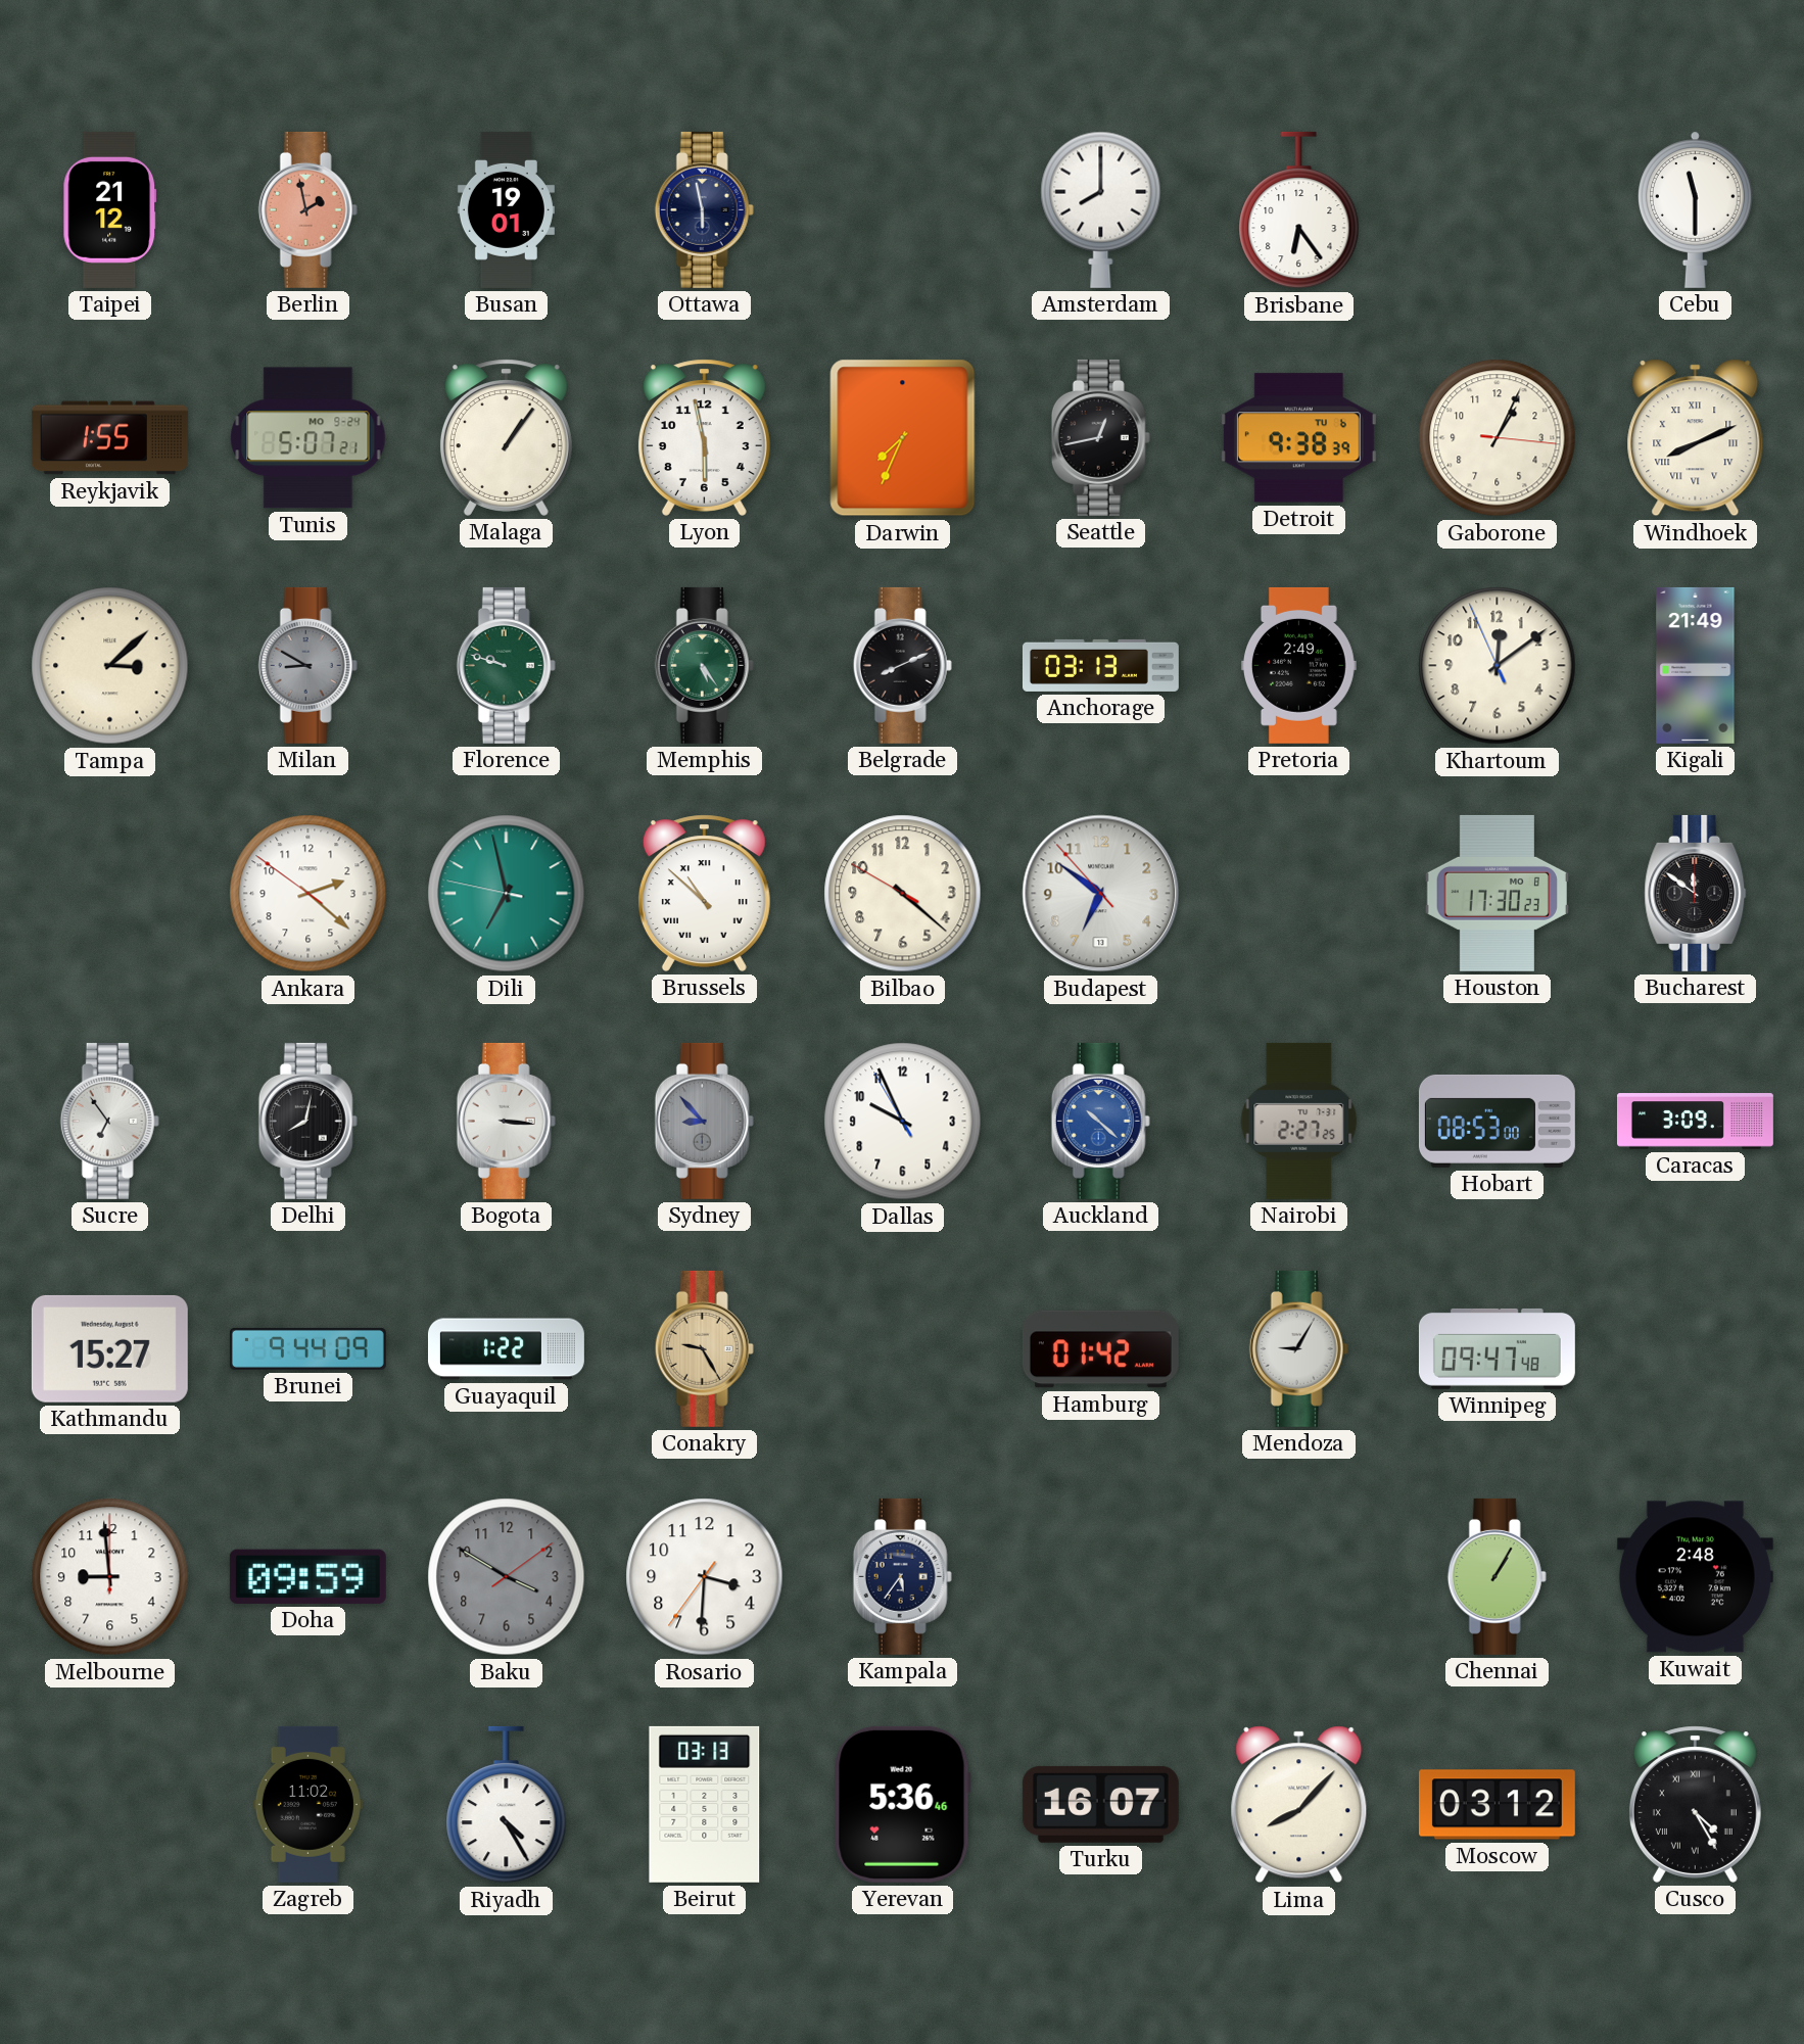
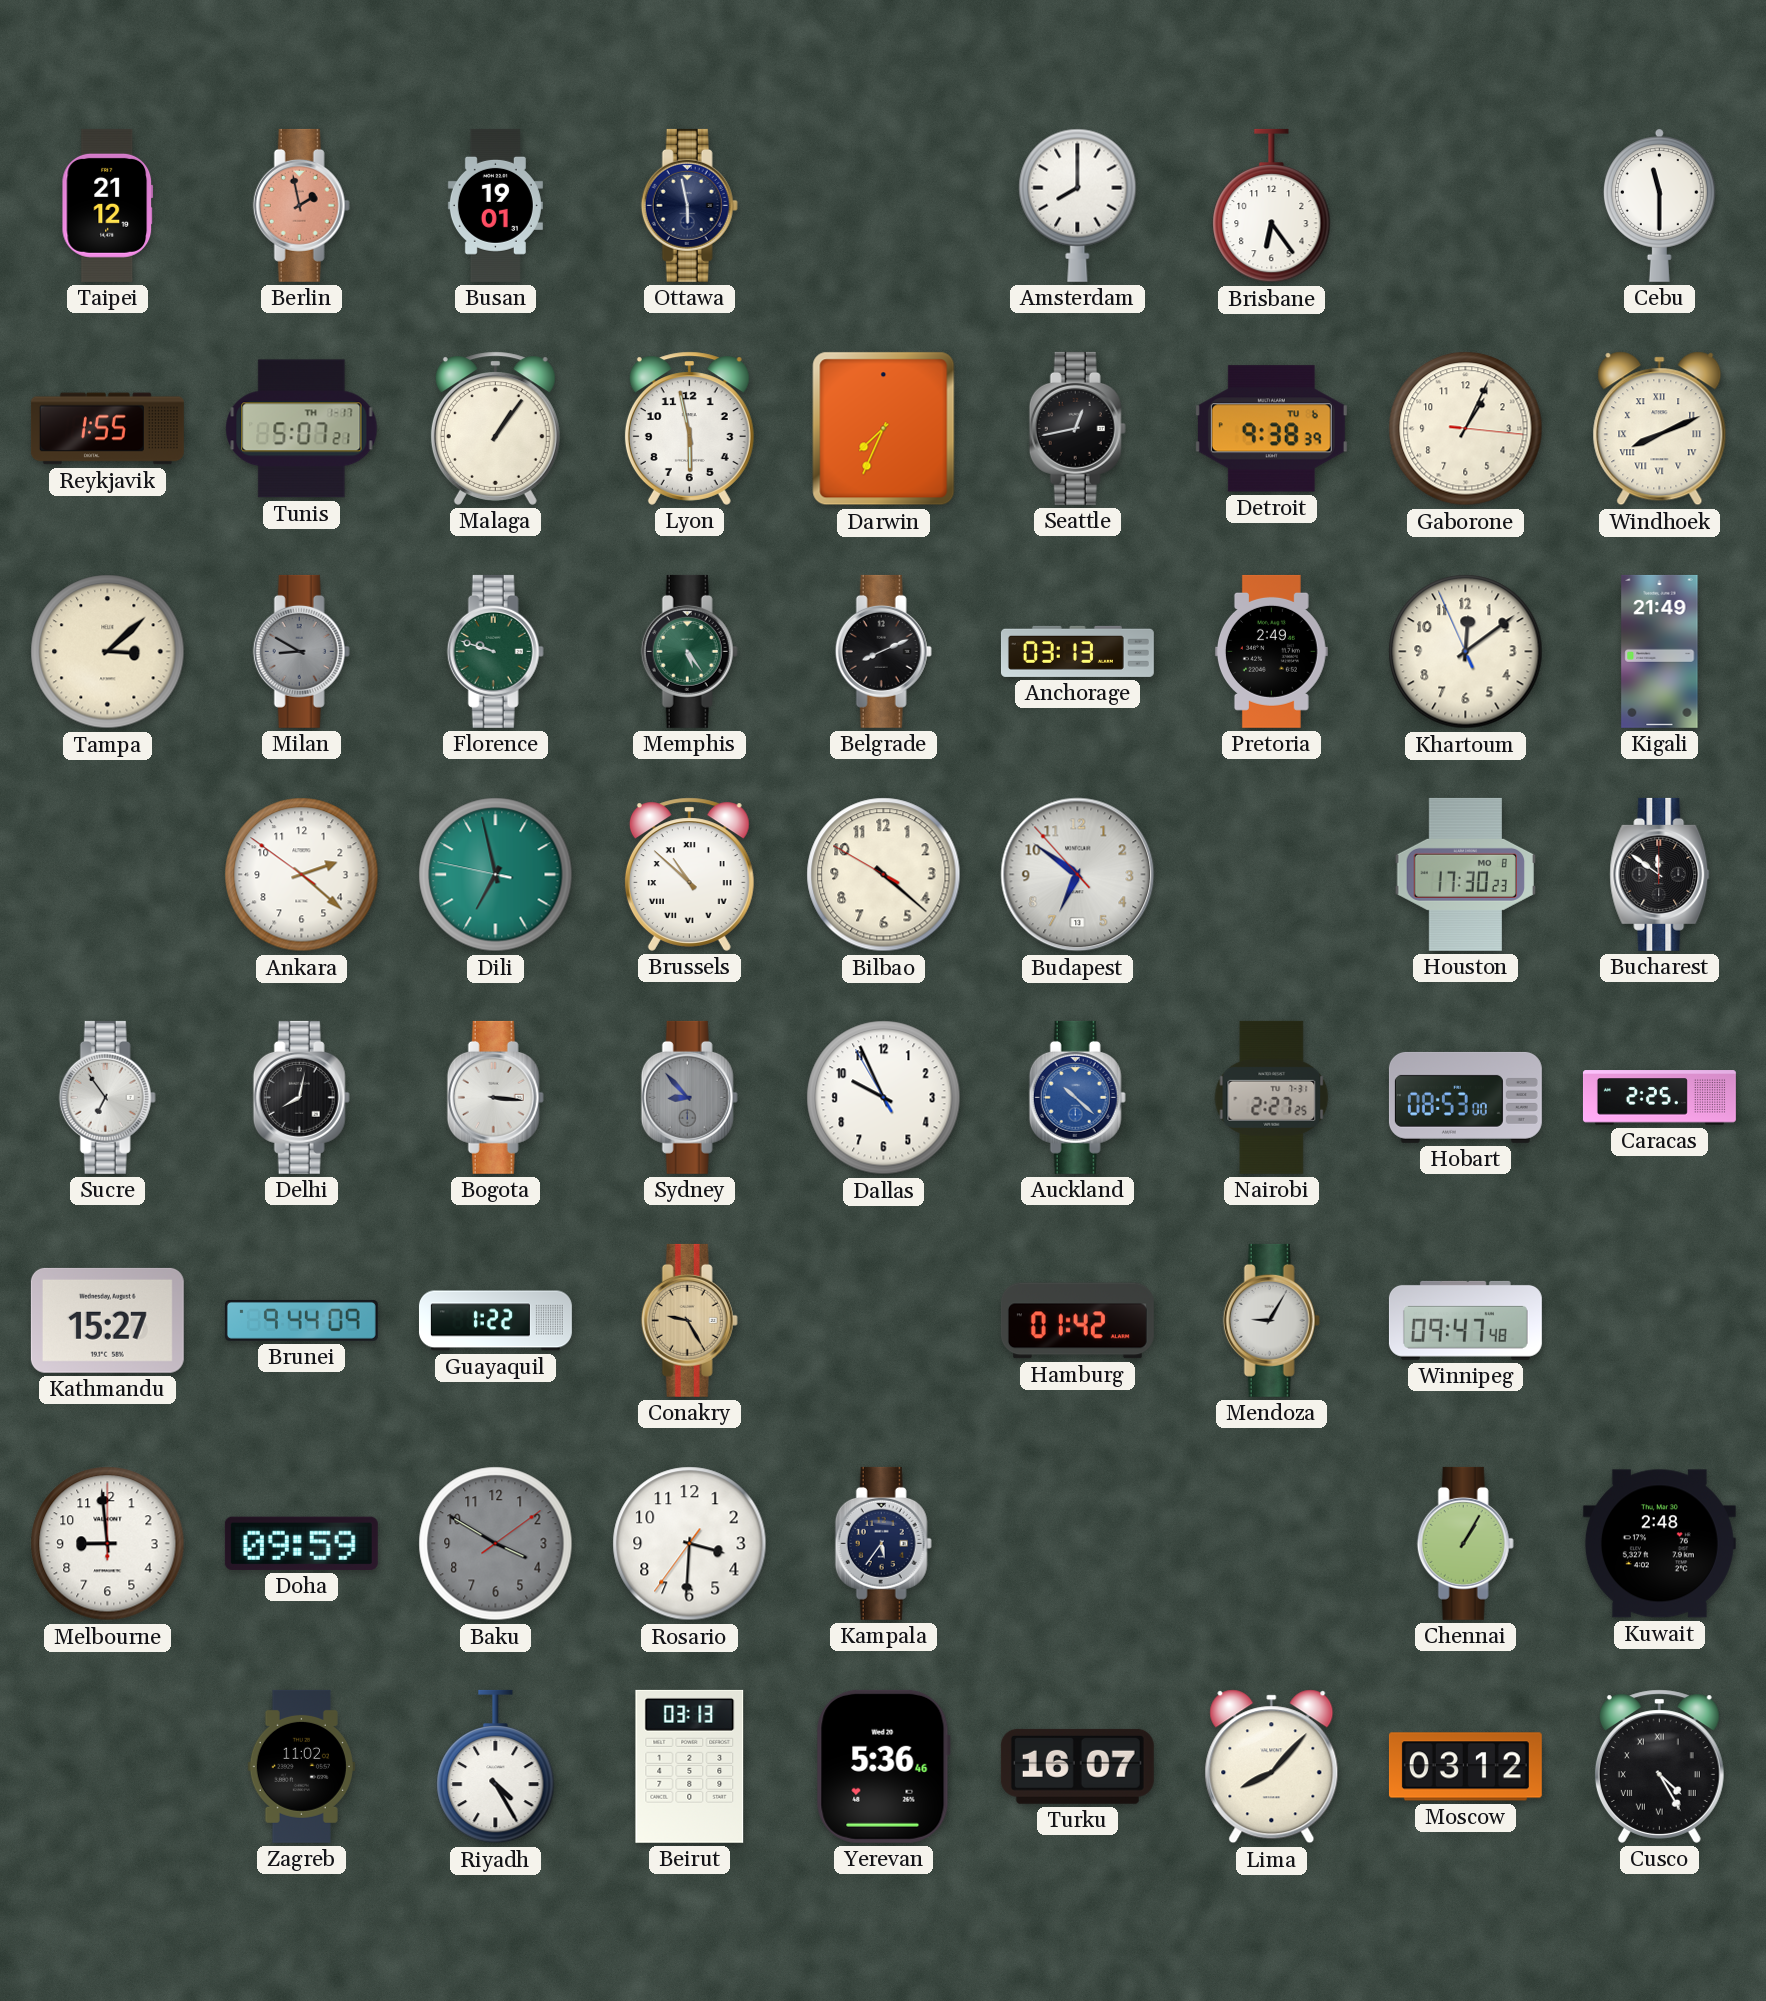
Tunis date: MO 9-24 -> TH 1-17
Caracas: 3:09 -> 2:25
